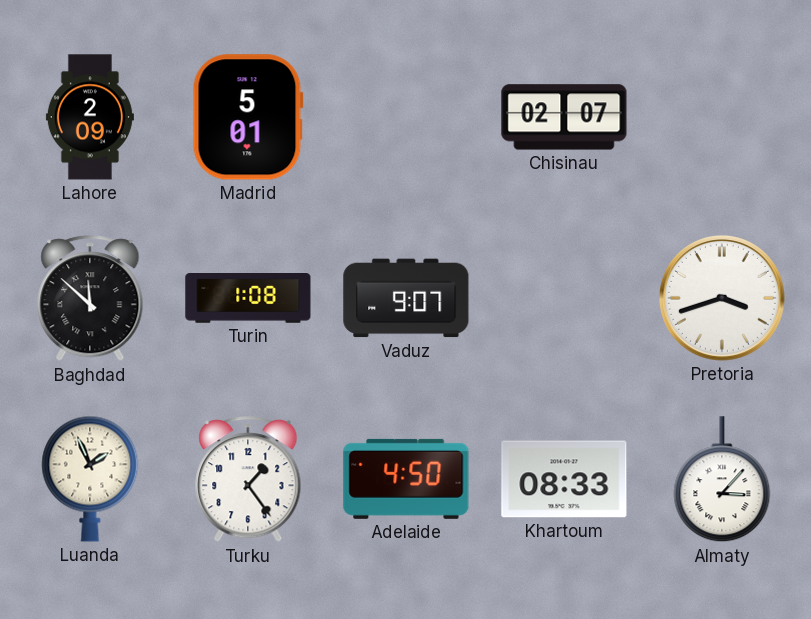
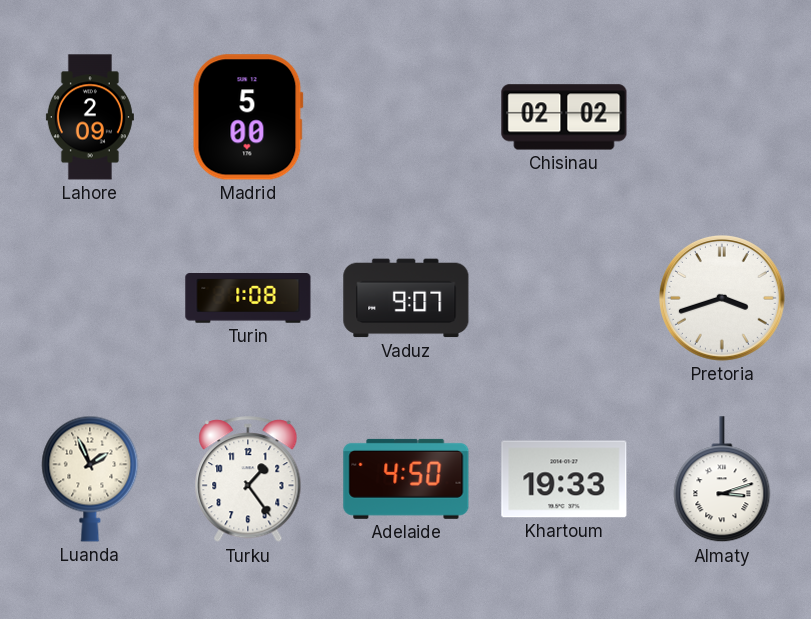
Madrid: 5:01 -> 5:00
Chisinau: 02:07 -> 02:02
Baghdad: 11:52 -> none
Khartoum: 08:33 -> 19:33
Almaty: 3:07 -> 3:12
